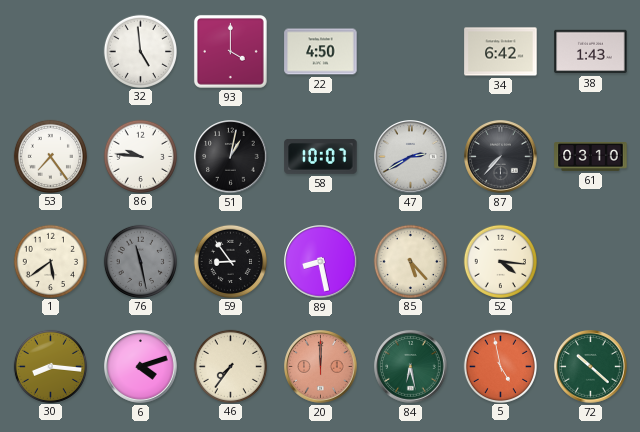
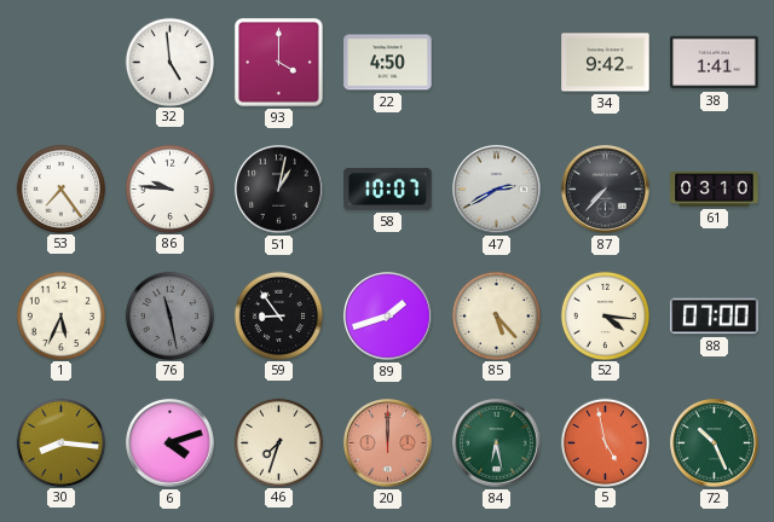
34: 6:42 -> 9:42
38: 1:43 -> 1:41
1: 5:39 -> 5:34
89: 8:28 -> 1:42
88: none -> 07:00
46: 7:36 -> 7:33
72: 10:22 -> 10:26
